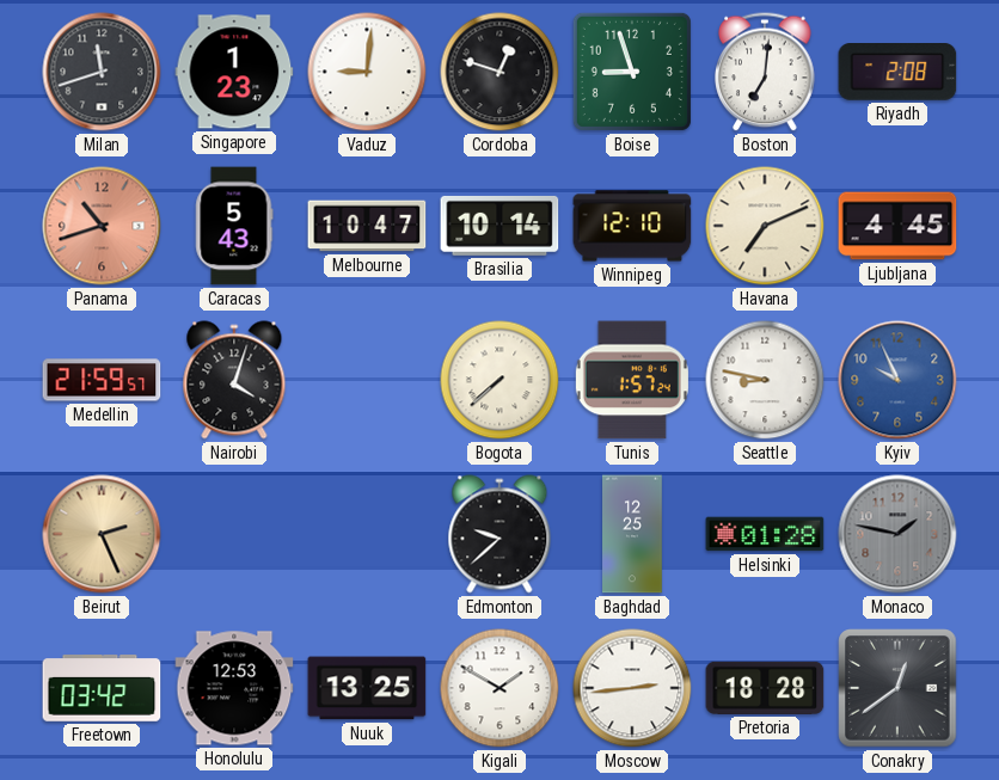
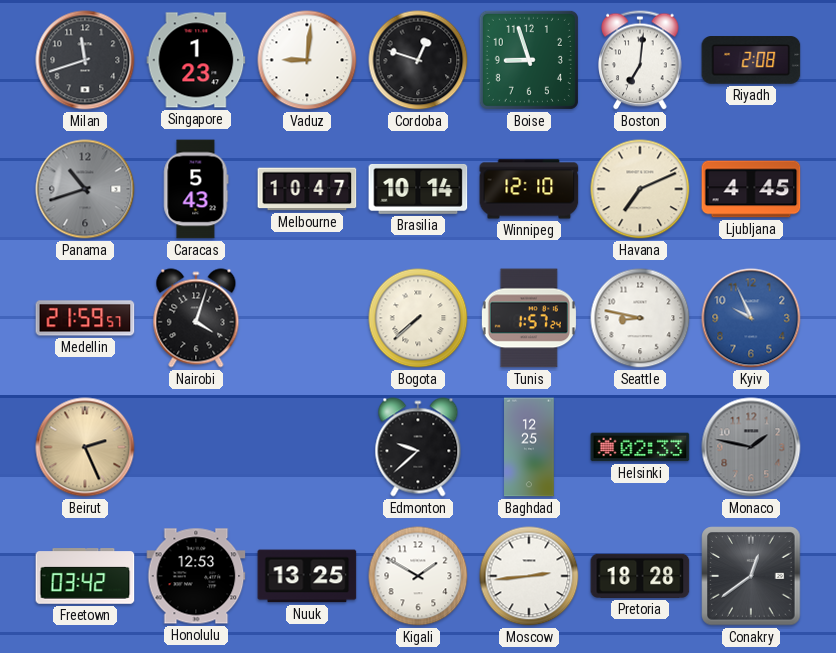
Panama dial: salmon -> grey
Helsinki: 01:28 -> 02:33
